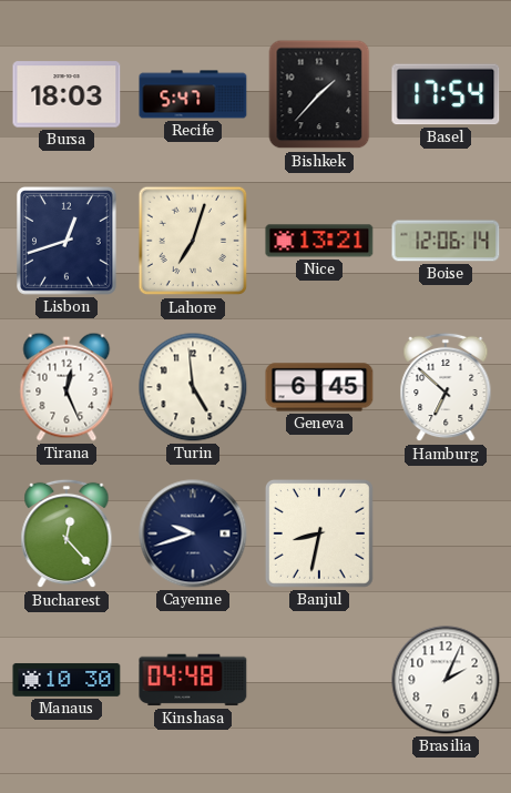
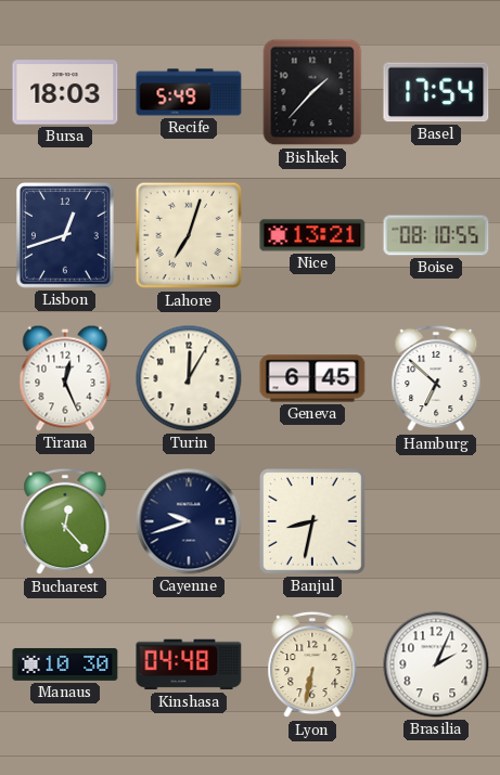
Recife: 5:47 -> 5:49
Boise: 12:06 -> 08:10
Turin: 4:59 -> 12:05
Lyon: none -> 6:32
